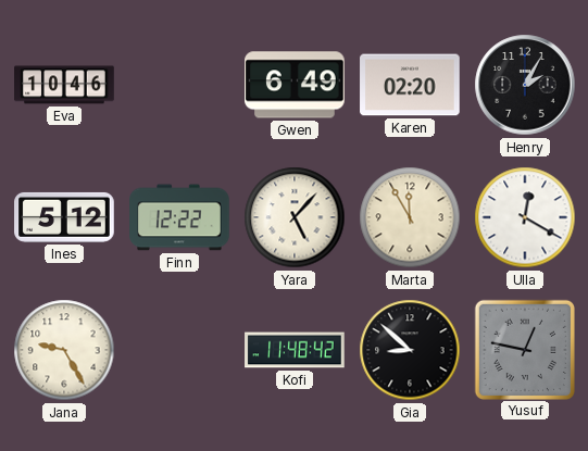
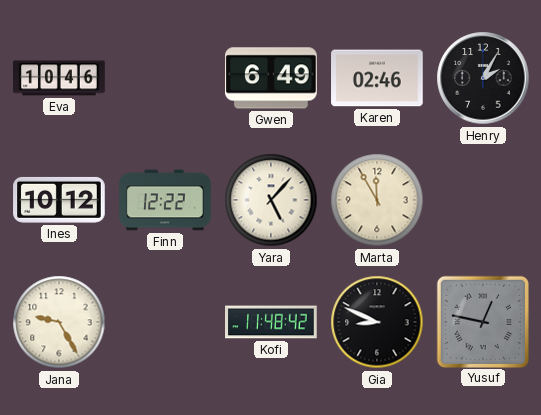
Karen: 02:20 -> 02:46
Ines: 5:12 -> 10:12
Ulla: 12:20 -> none
Gia: 8:52 -> 8:49
